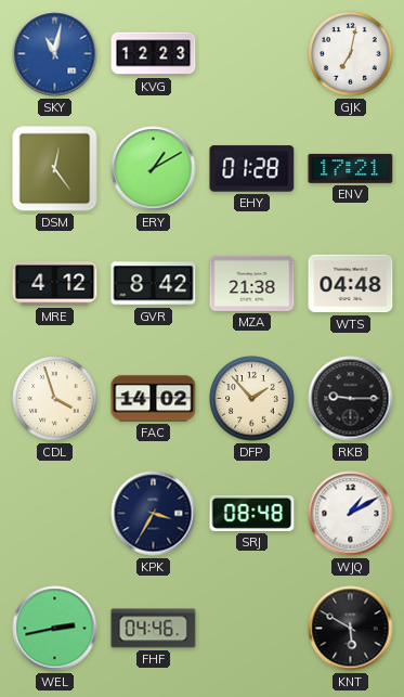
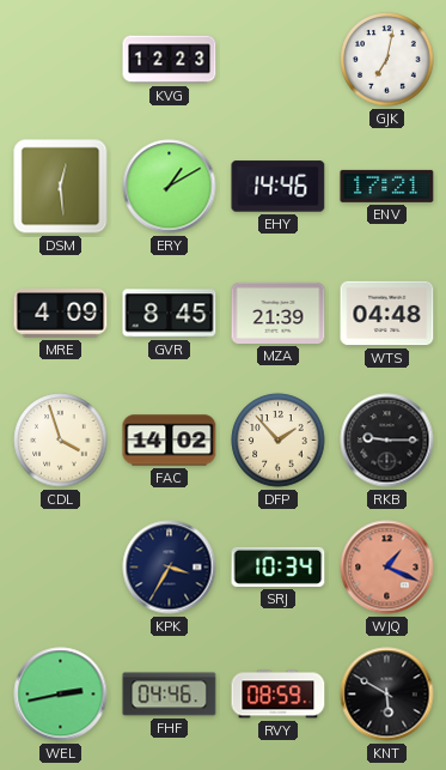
SKY: 11:02 -> none
DSM: 12:24 -> 12:29
EHY: 01:28 -> 14:46
MRE: 4:12 -> 4:09
GVR: 8:42 -> 8:45
MZA: 21:38 -> 21:39
SRJ: 08:48 -> 10:34
WJQ: 1:10 -> 1:19
WJQ dial: white -> salmon
RVY: none -> 08:59
